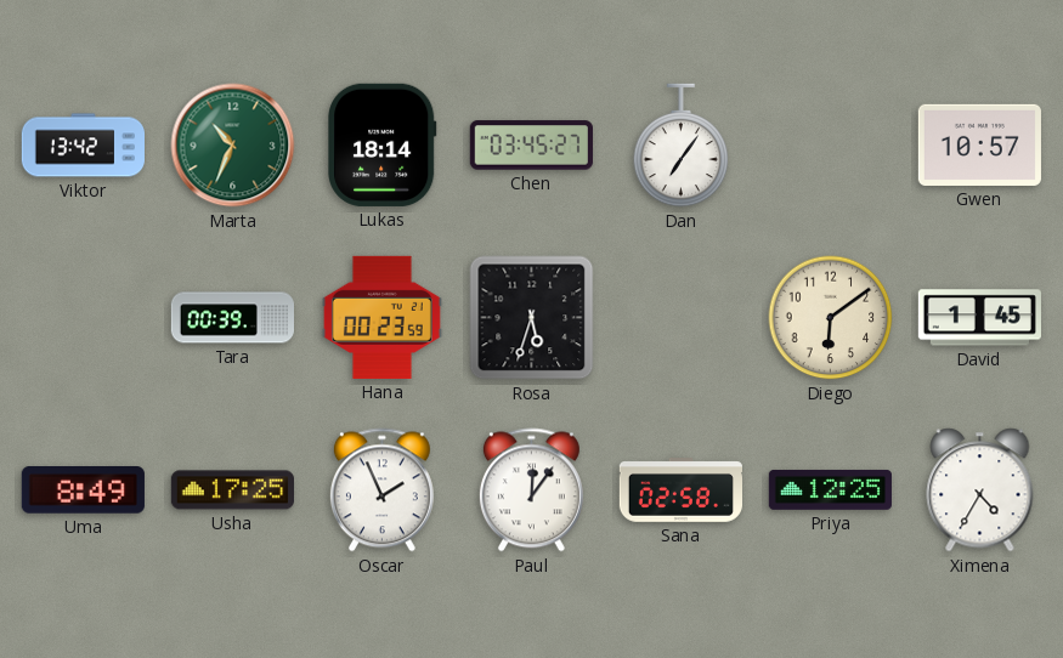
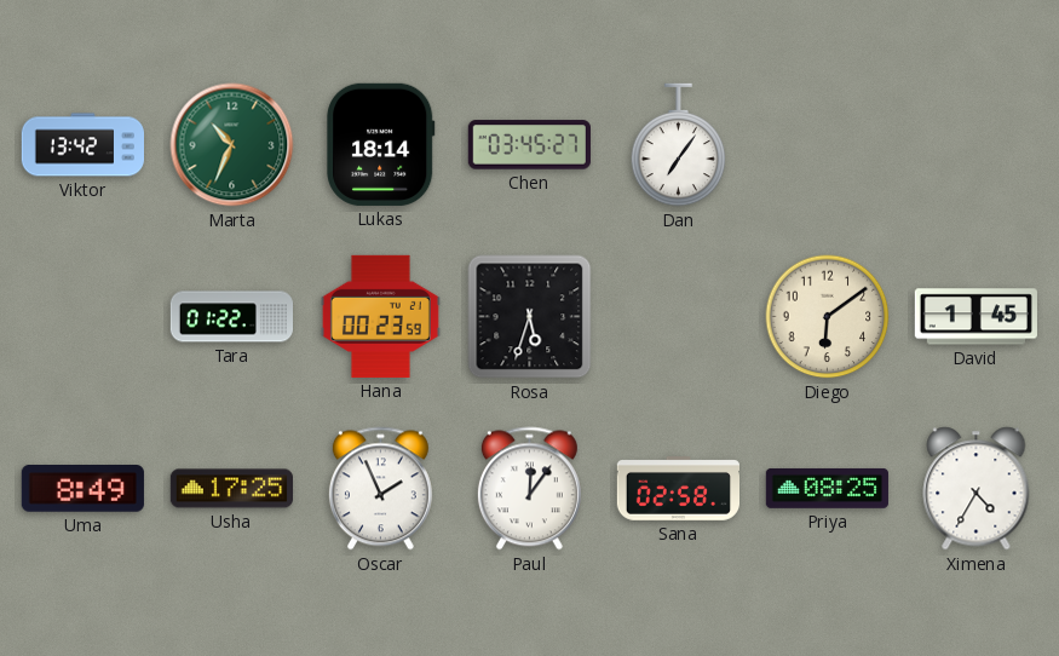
Gwen: 10:57 -> none
Tara: 00:39 -> 01:22
Priya: 12:25 -> 08:25
